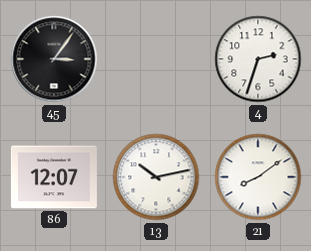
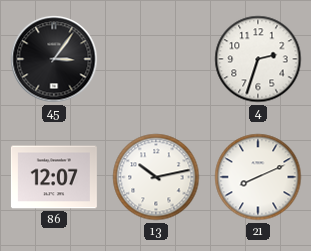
21: 8:09 -> 8:11
